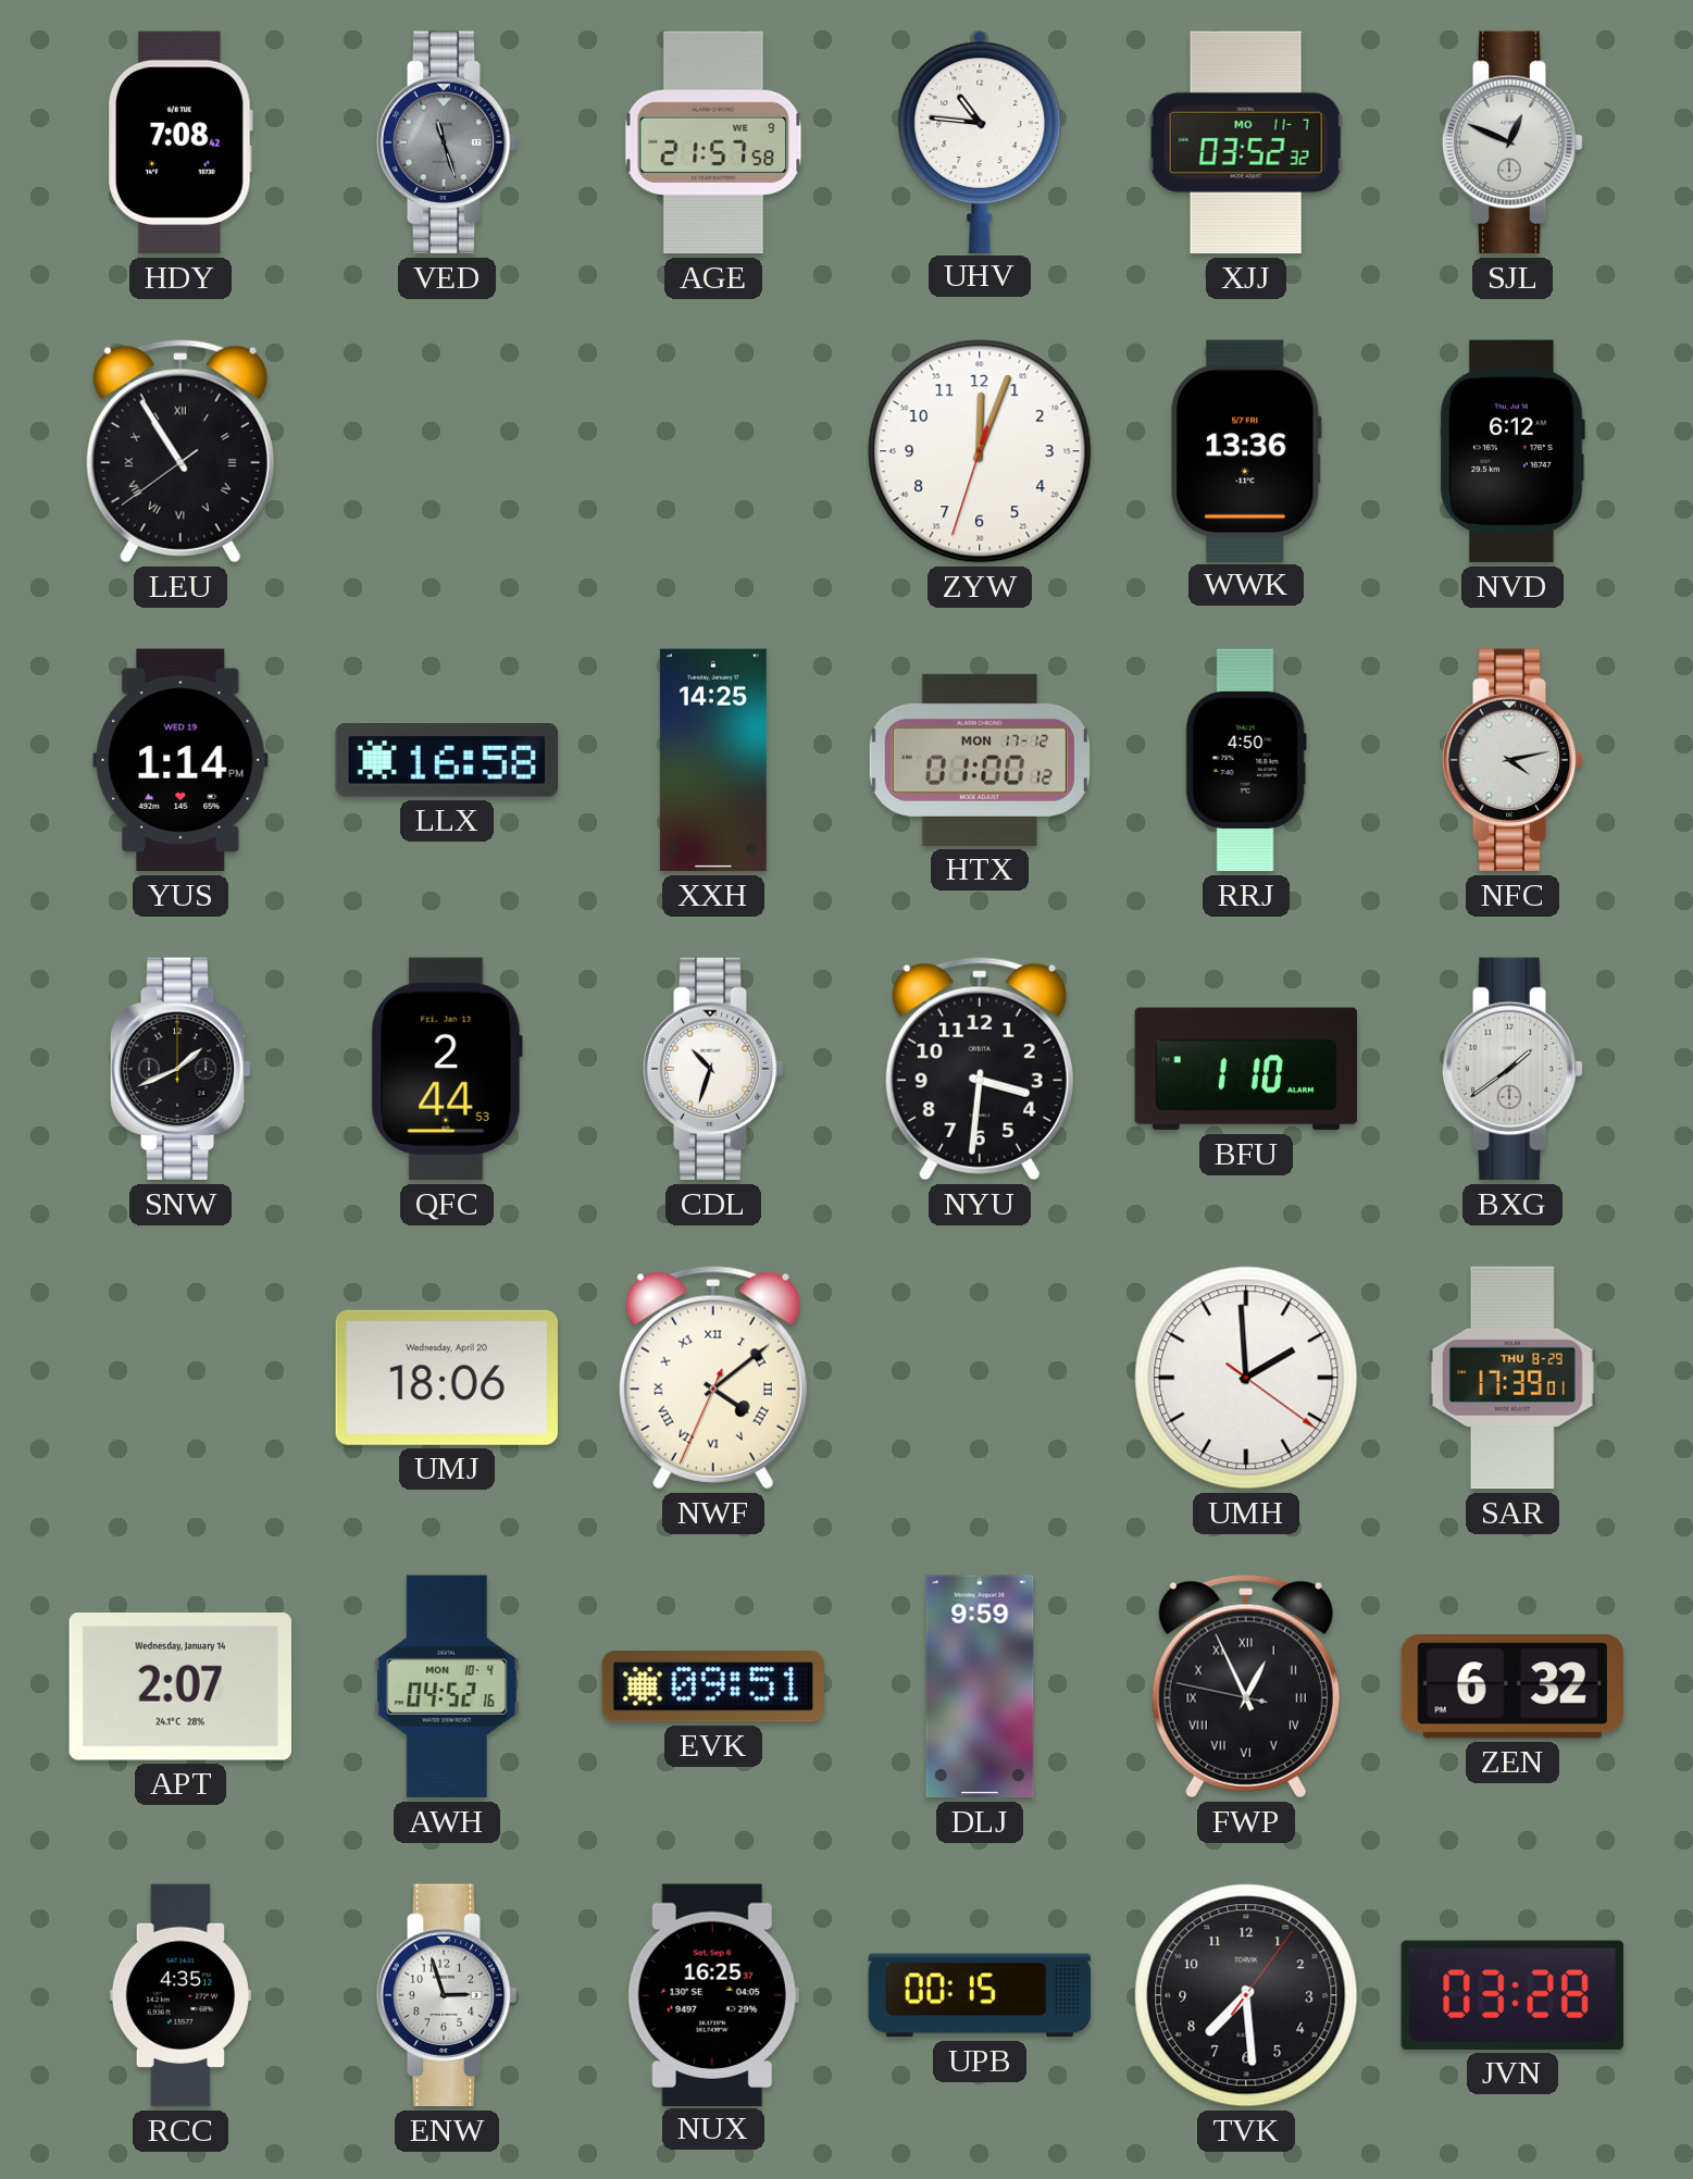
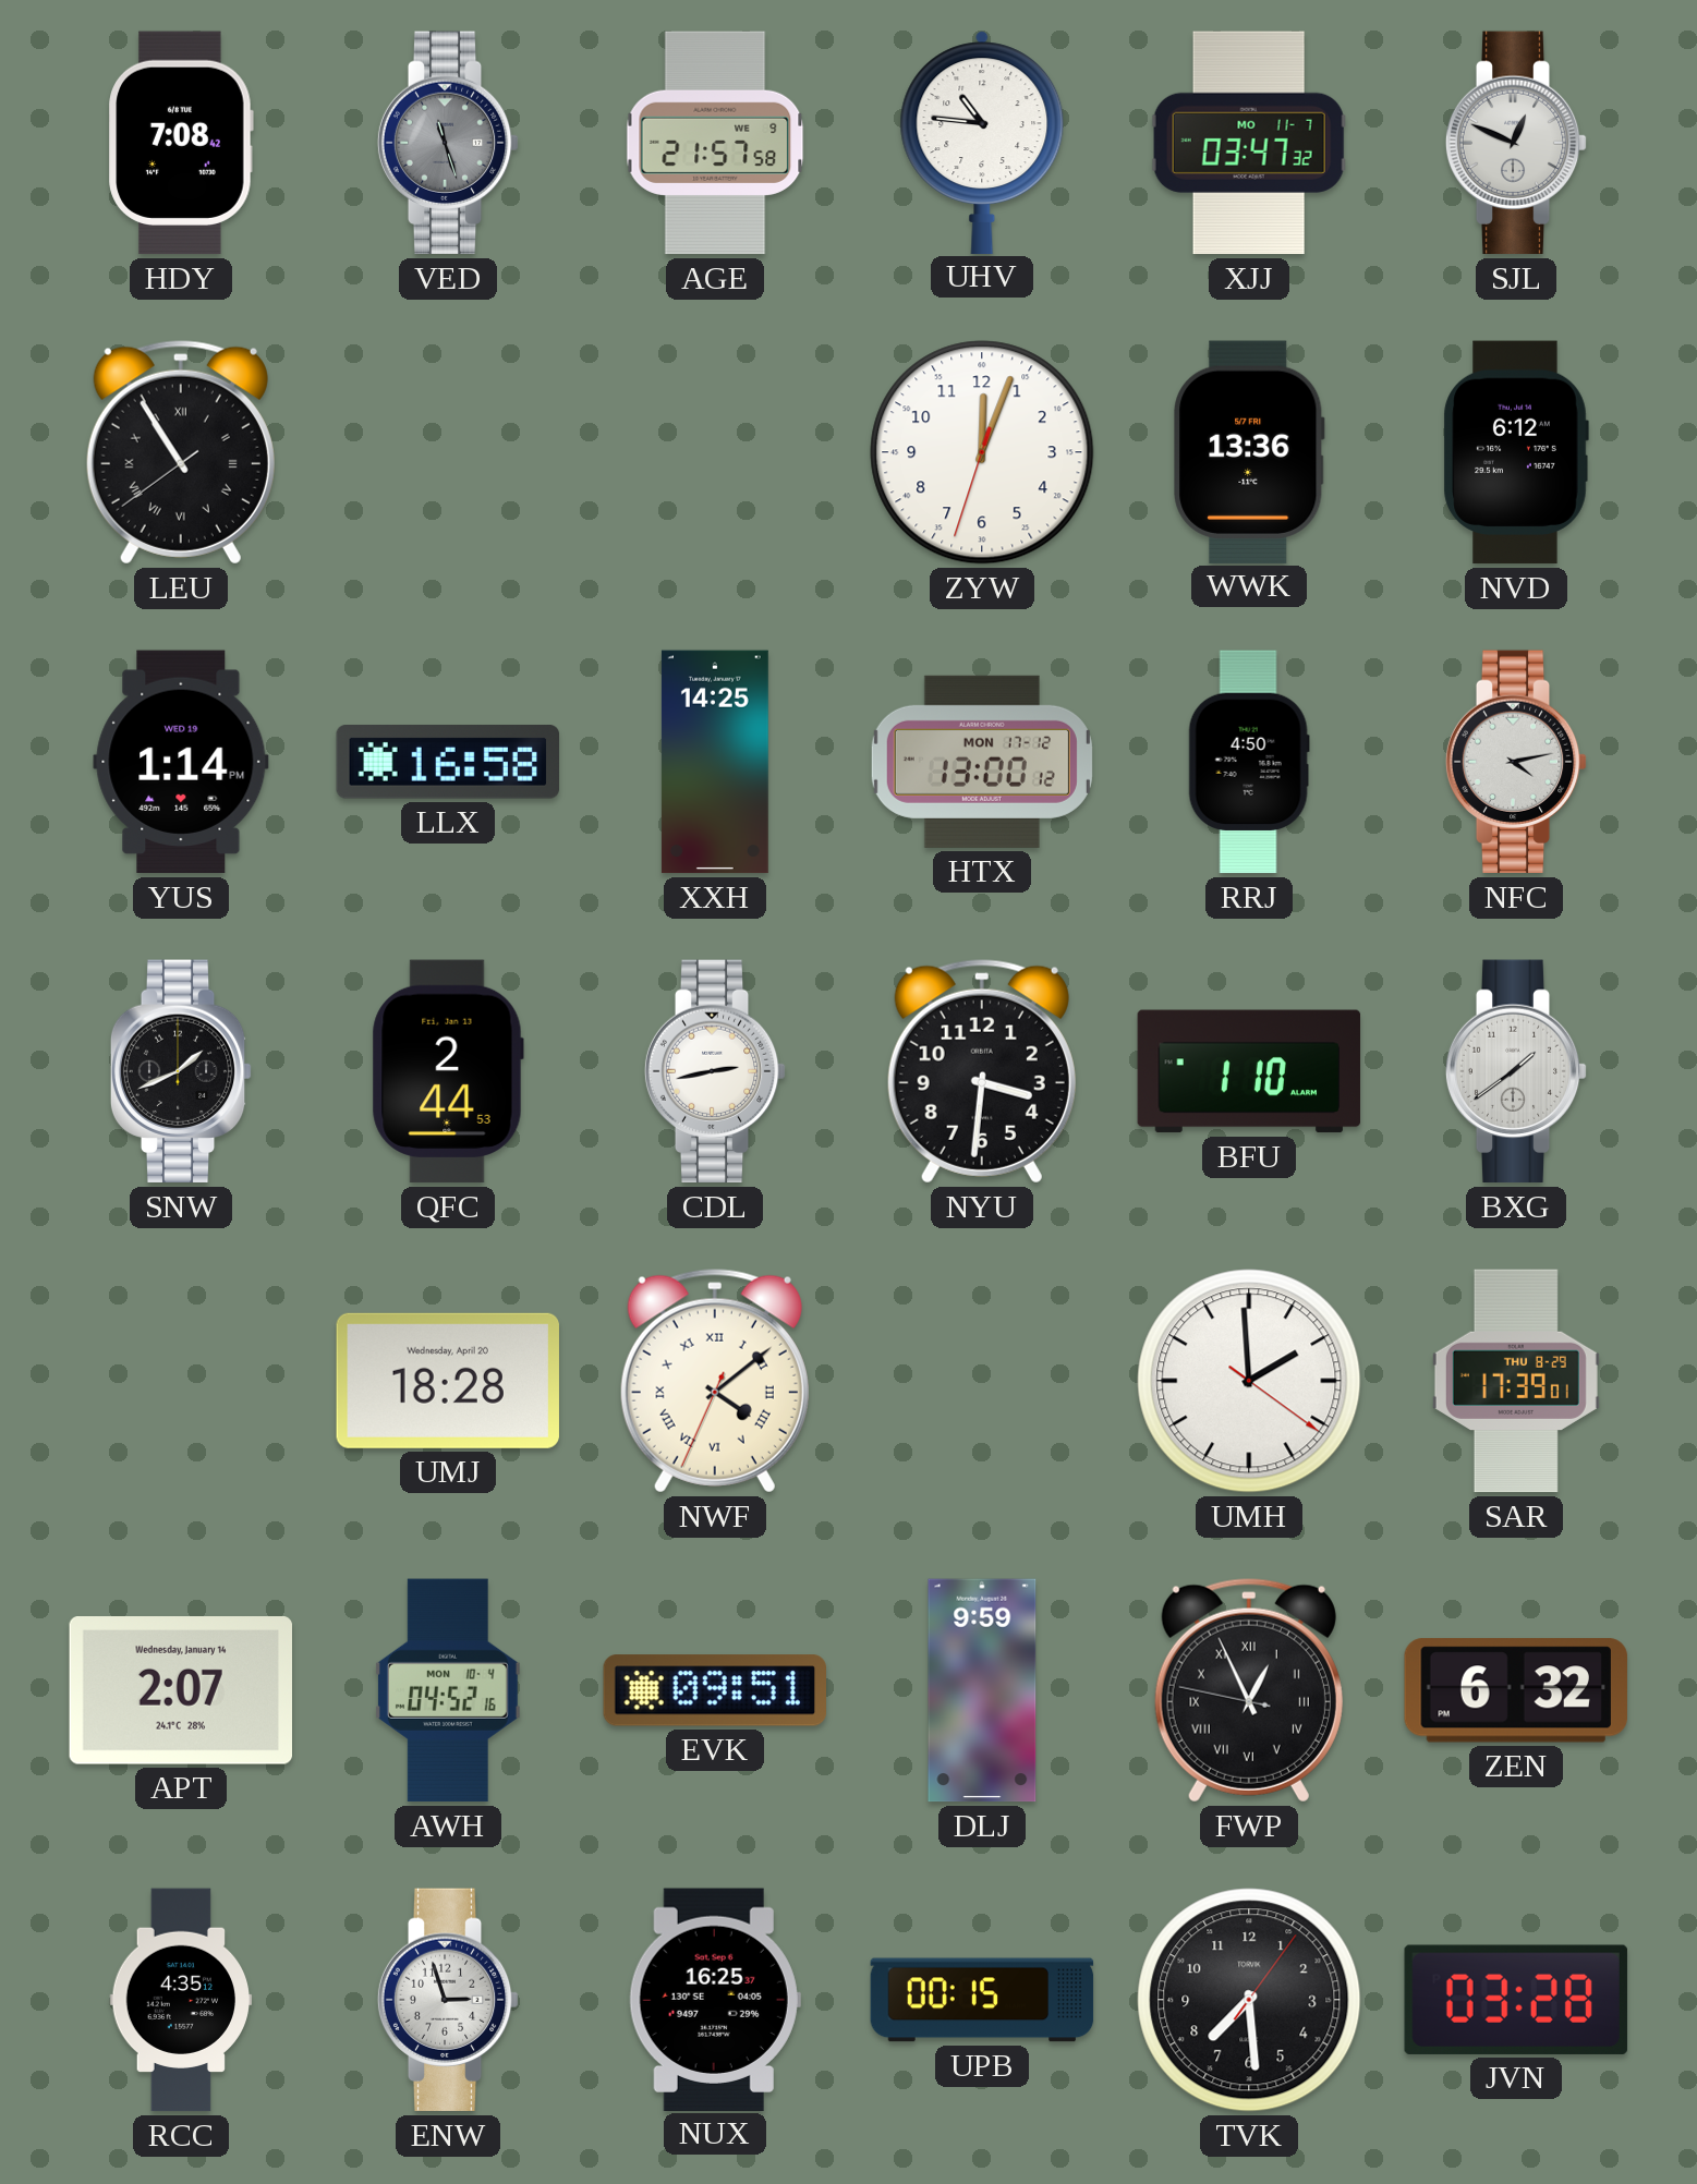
XJJ: 03:52 -> 03:47
HTX: 01:00 -> 13:00
CDL: 10:33 -> 2:43
UMJ: 18:06 -> 18:28
